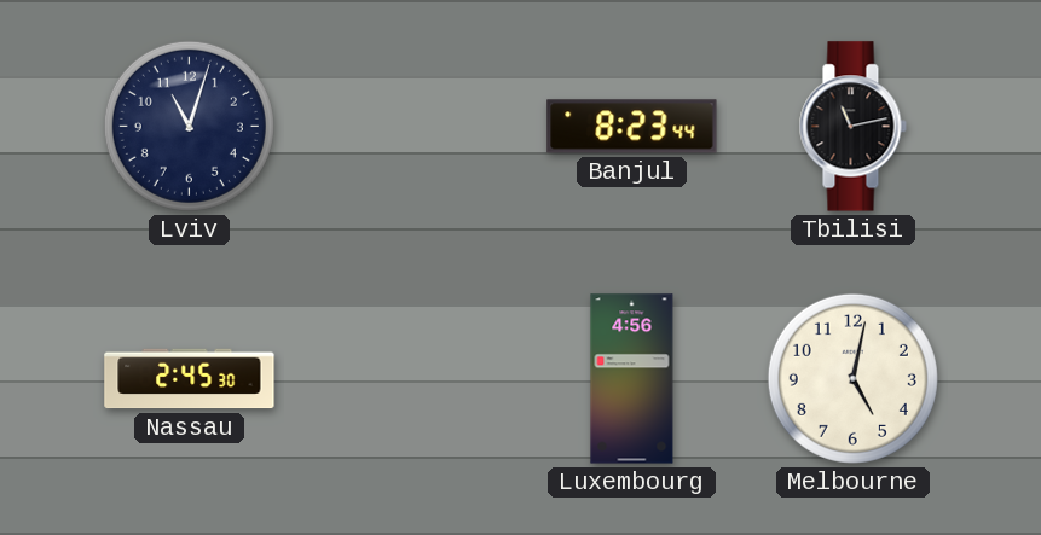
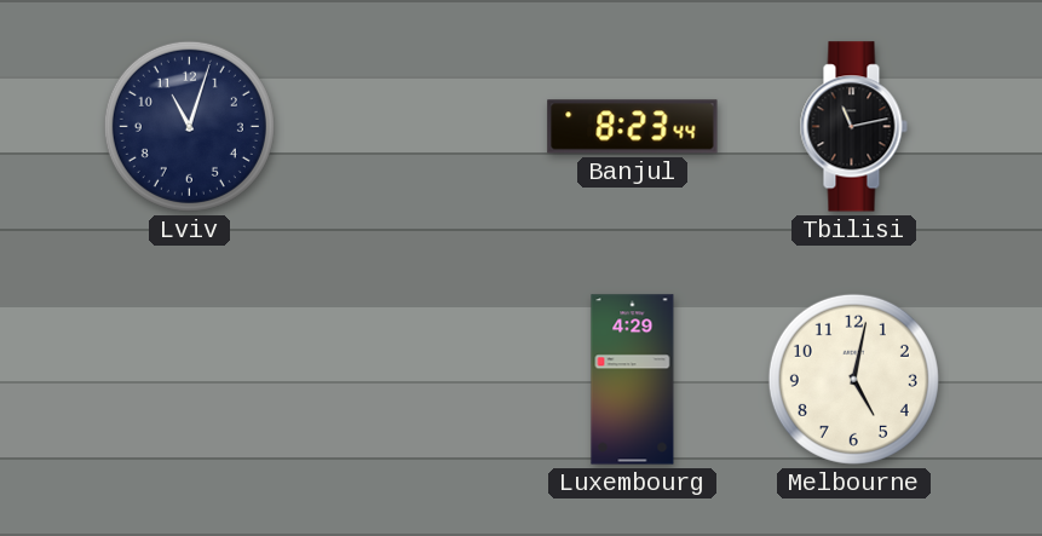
Nassau: 2:45 -> none
Luxembourg: 4:56 -> 4:29
